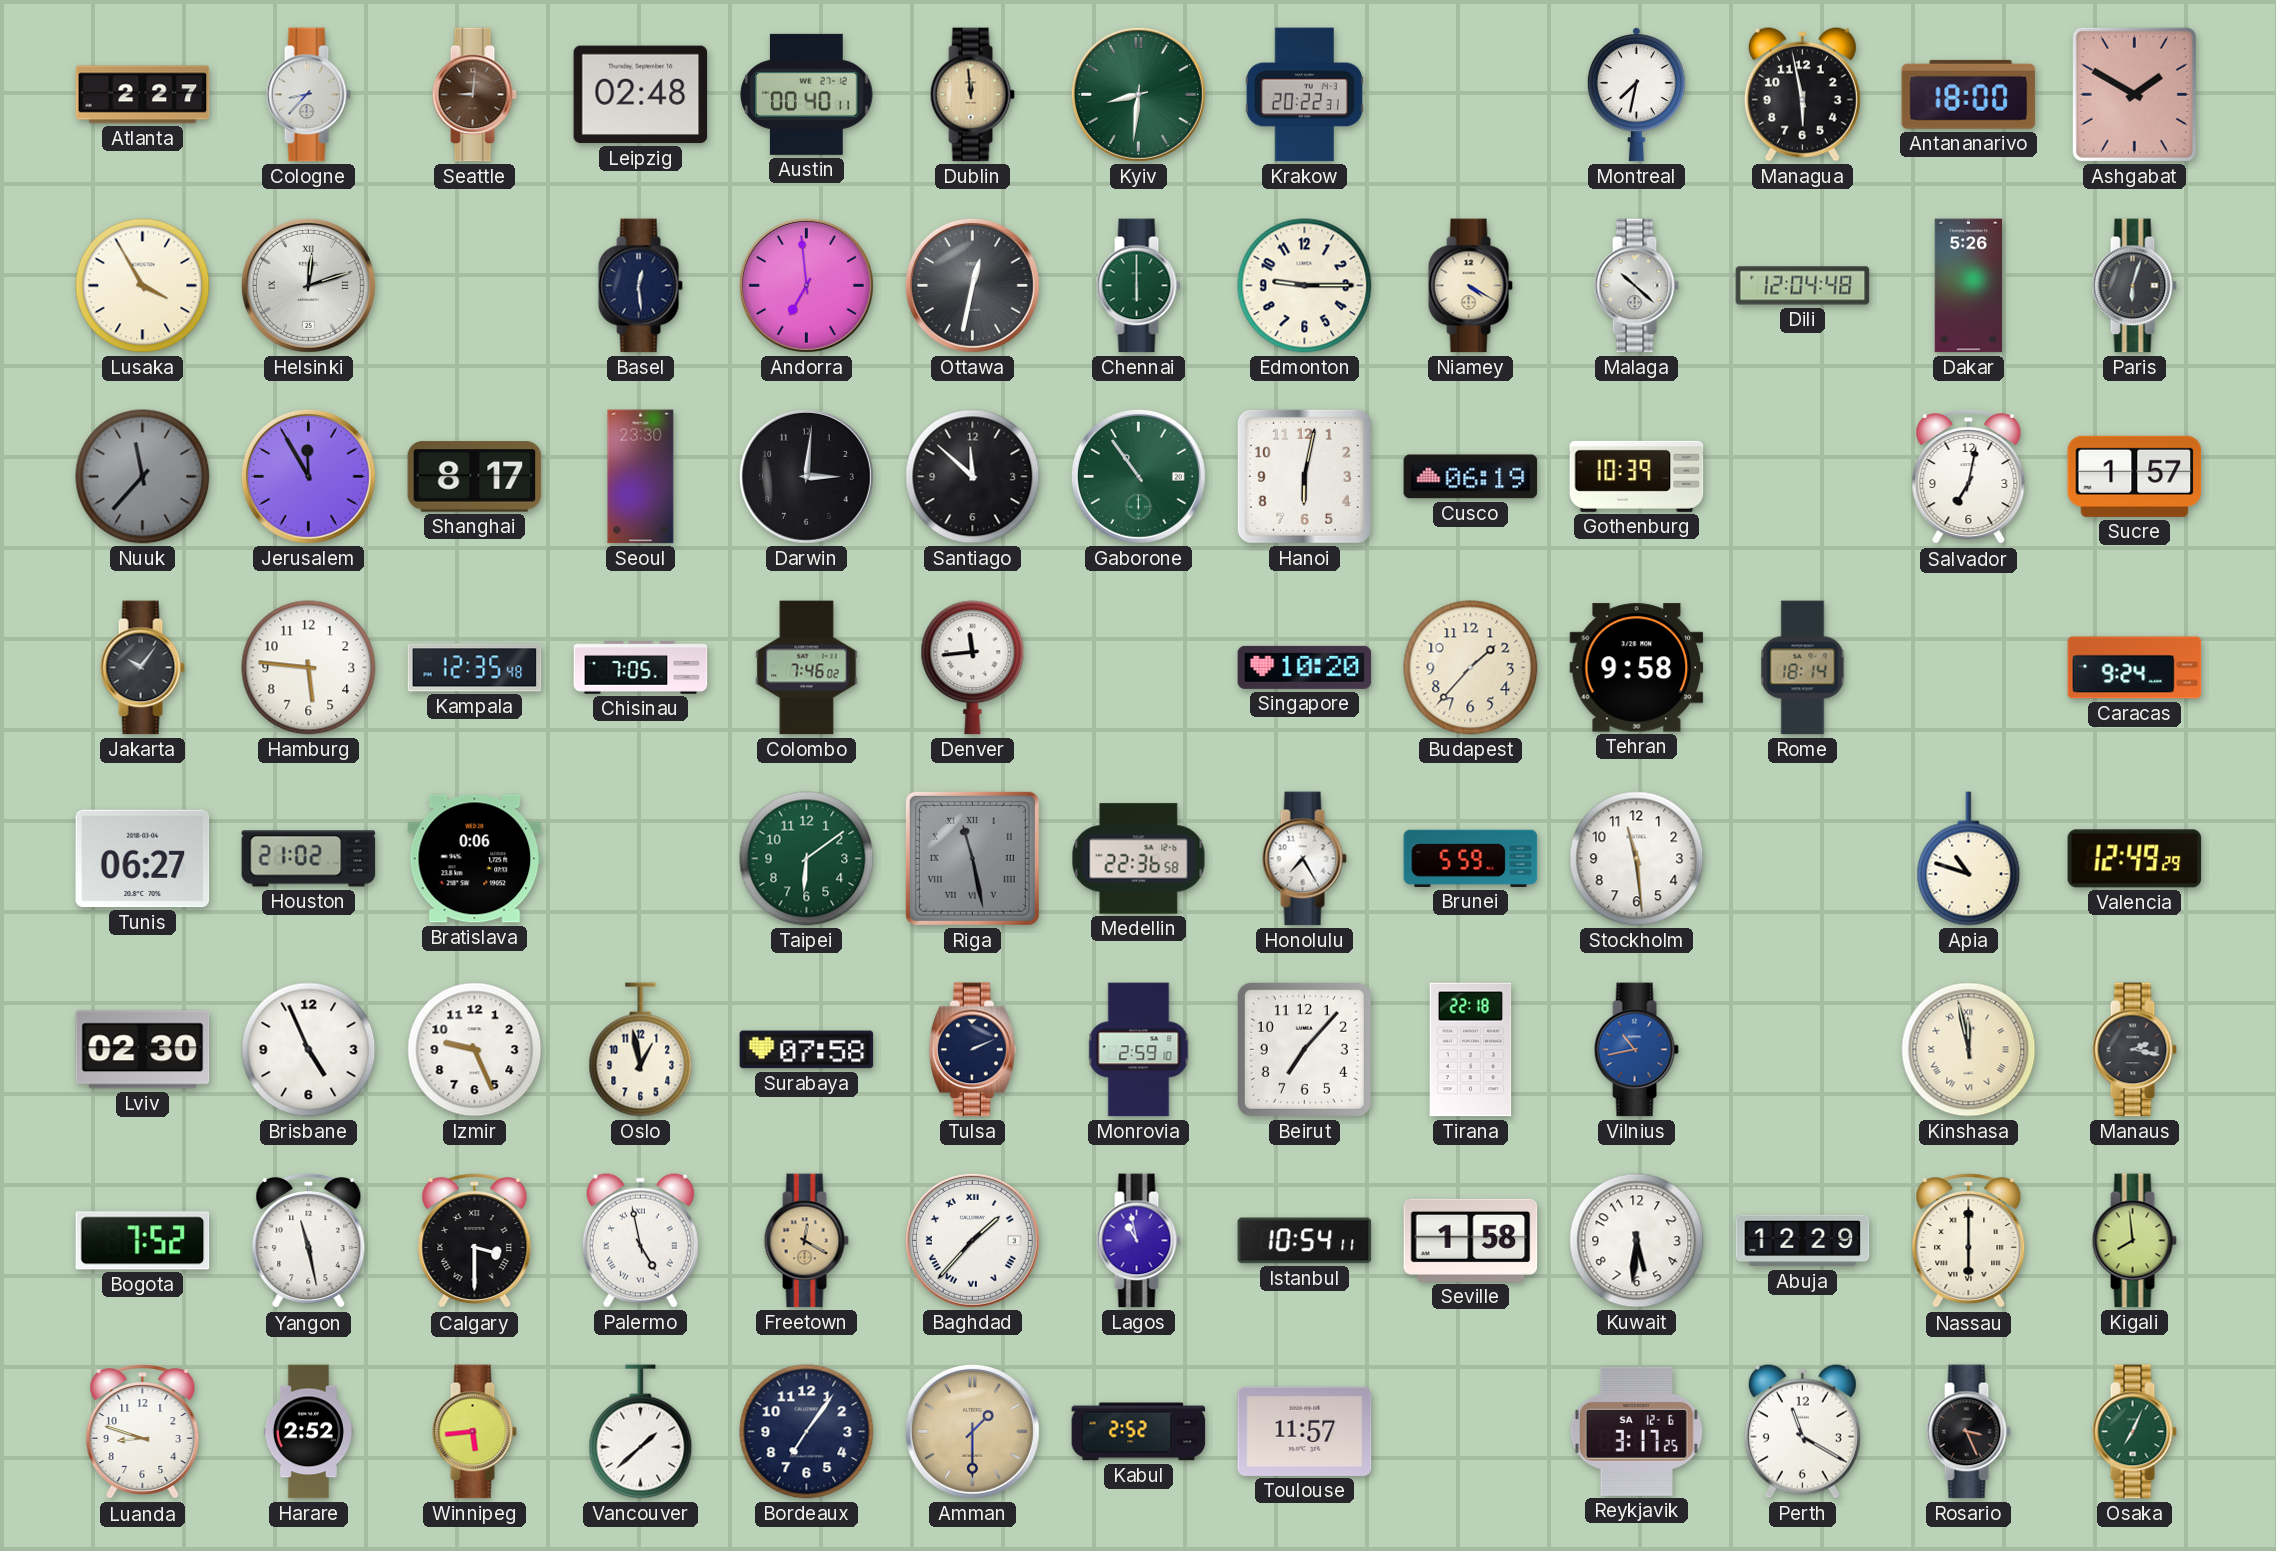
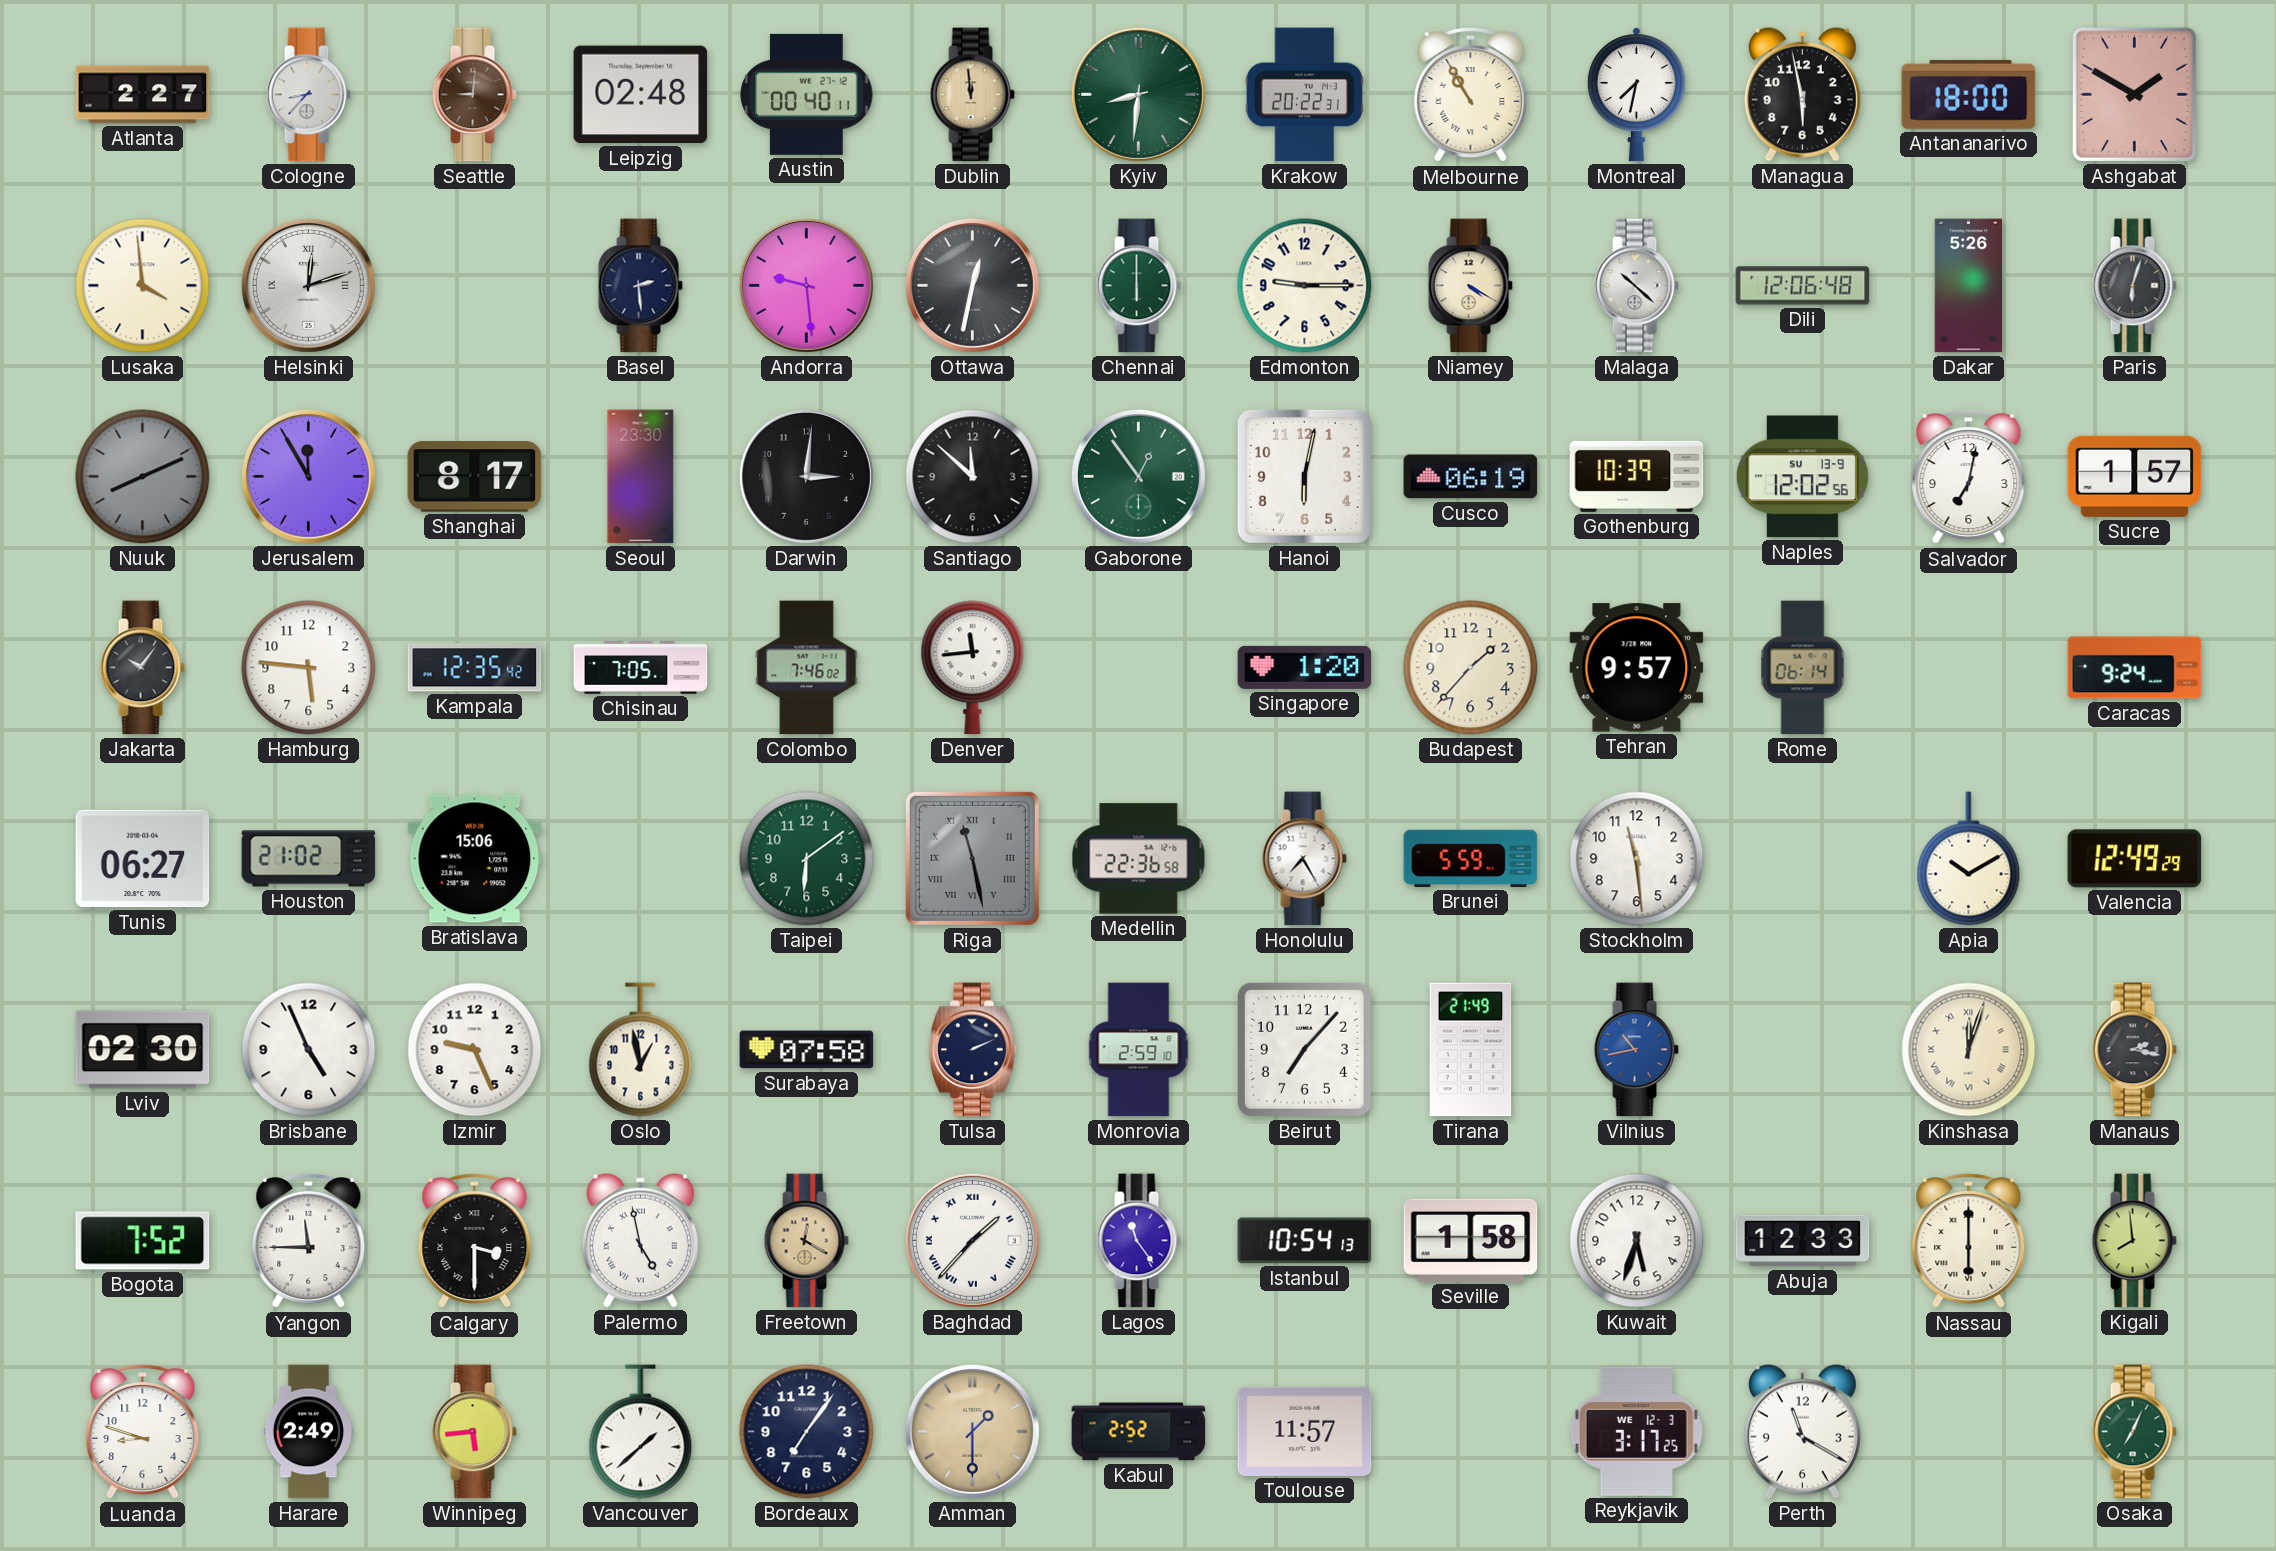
Melbourne: none -> 10:55
Lusaka: 3:55 -> 3:59
Basel: 12:29 -> 2:29
Andorra: 6:59 -> 9:29
Dili: 12:04 -> 12:06
Nuuk: 11:37 -> 8:11
Gaborone: 10:54 -> 12:54
Naples: none -> 12:02
Kampala: 12:35:48 -> 12:35:42
Singapore: 10:20 -> 1:20
Tehran: 9:58 -> 9:57
Rome: 18:14 -> 06:14
Bratislava: 0:06 -> 15:06
Apia: 10:48 -> 10:10
Tirana: 22:18 -> 21:49
Kinshasa: 11:58 -> 12:03
Yangon: 11:28 -> 11:45
Lagos: 10:58 -> 11:24
Istanbul: 10:54:11 -> 10:54:13
Kuwait: 5:31 -> 5:33
Abuja: 12:29 -> 12:33
Harare: 2:52 -> 2:49
Reykjavik date: SA 12-6 -> WE 12-3
Rosario: 3:26 -> none
